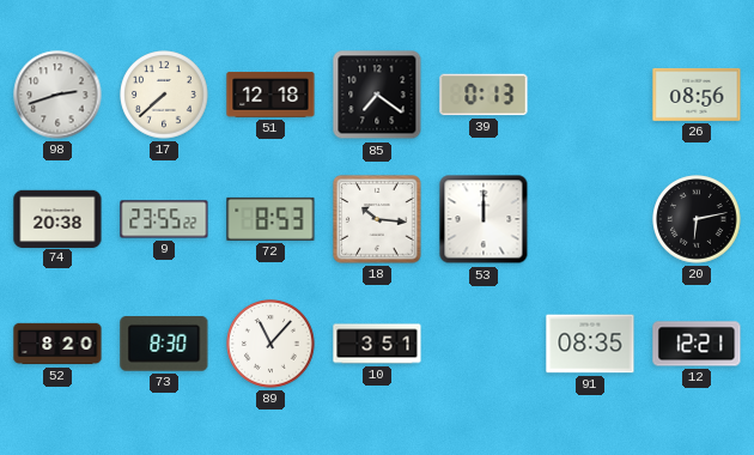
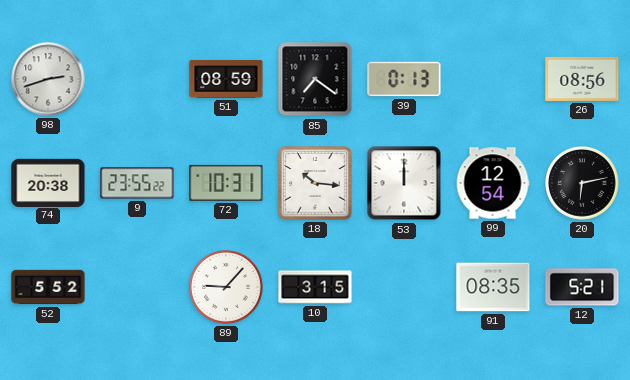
17: 7:38 -> none
51: 12:18 -> 08:59
72: 8:53 -> 10:31
99: none -> 12:54
52: 8:20 -> 5:52
73: 8:30 -> none
89: 11:07 -> 9:07
10: 3:51 -> 3:15
12: 12:21 -> 5:21
